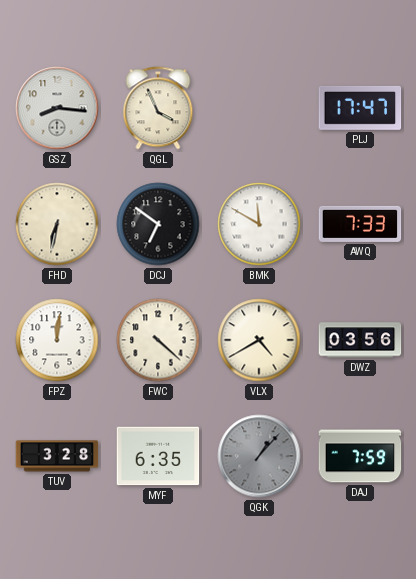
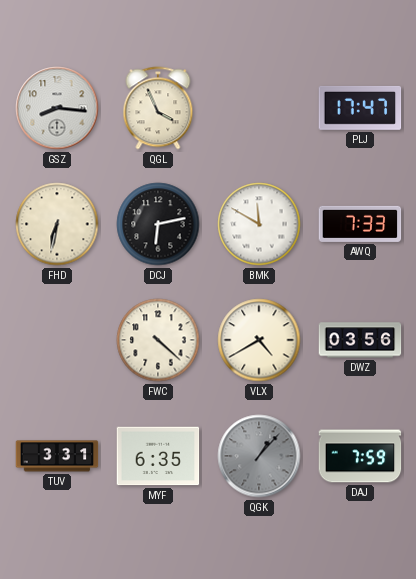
DCJ: 6:51 -> 6:13
FPZ: 12:01 -> none
TUV: 3:28 -> 3:31
